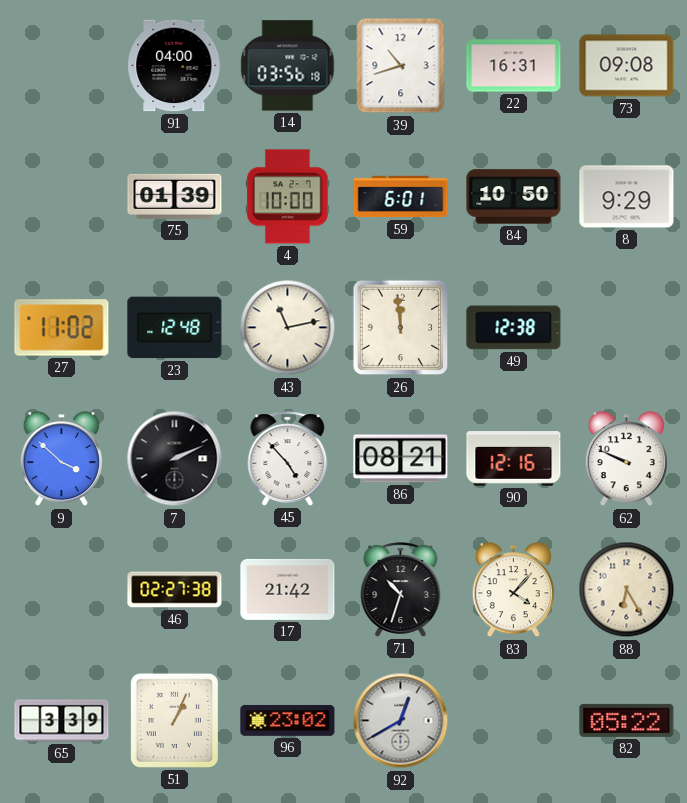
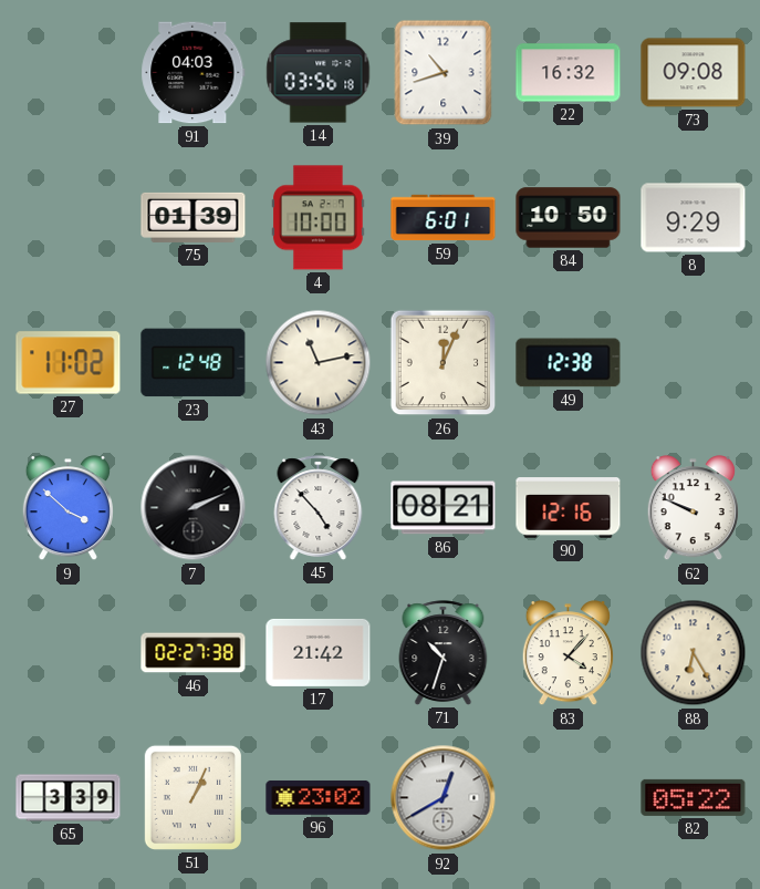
91: 04:00 -> 04:03
22: 16:31 -> 16:32
26: 11:59 -> 12:04
